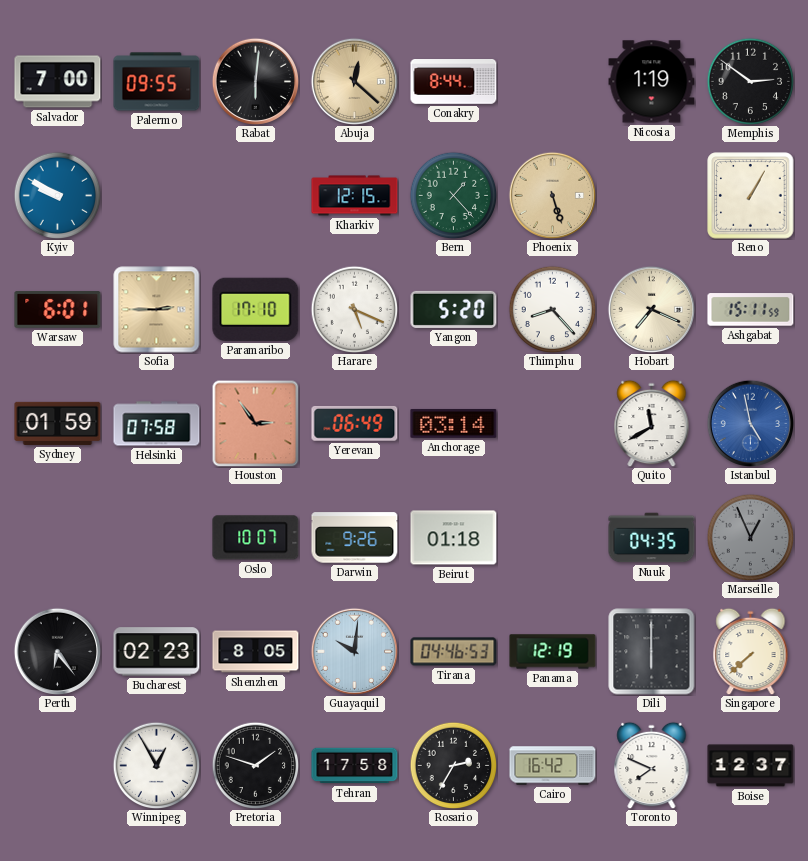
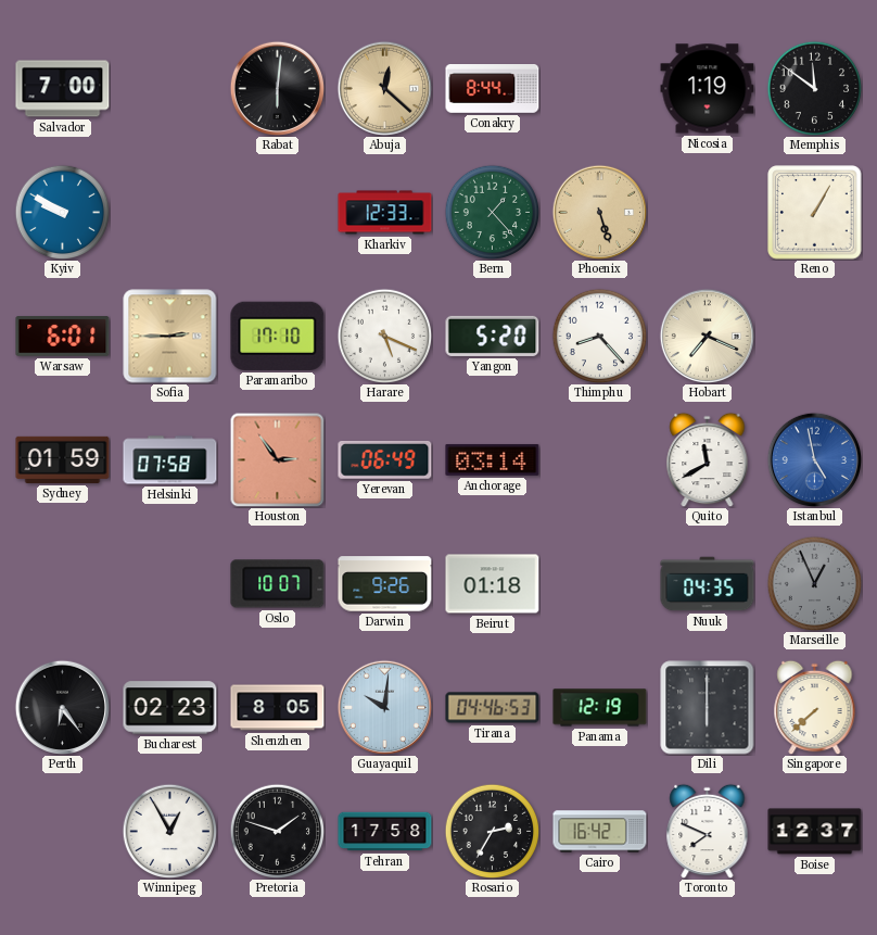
Palermo: 09:55 -> none
Memphis: 2:51 -> 11:51
Kharkiv: 12:15 -> 12:33
Ashgabat: 15:11 -> none
